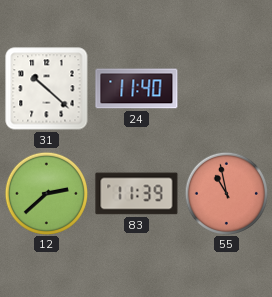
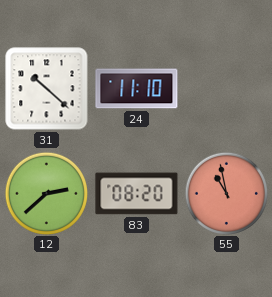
24: 11:40 -> 11:10
83: 11:39 -> 08:20
